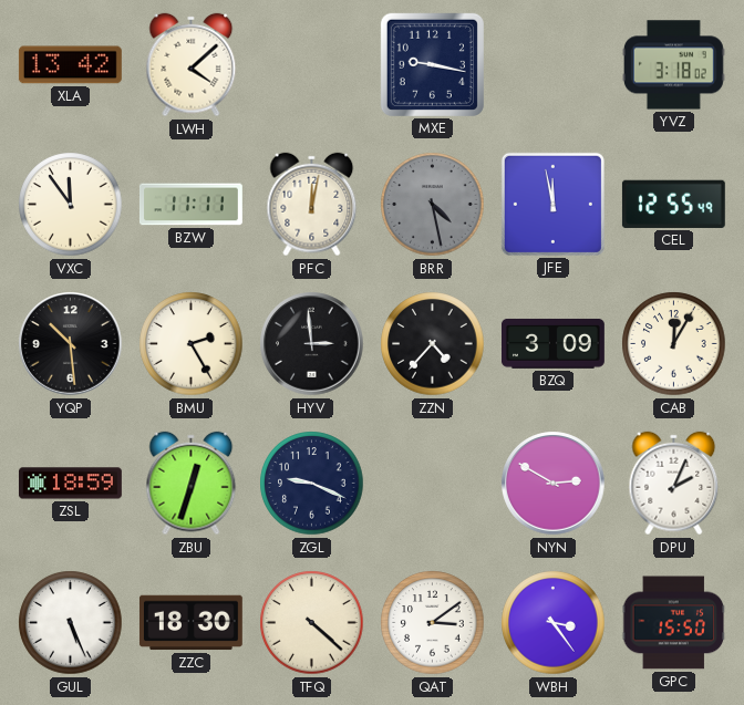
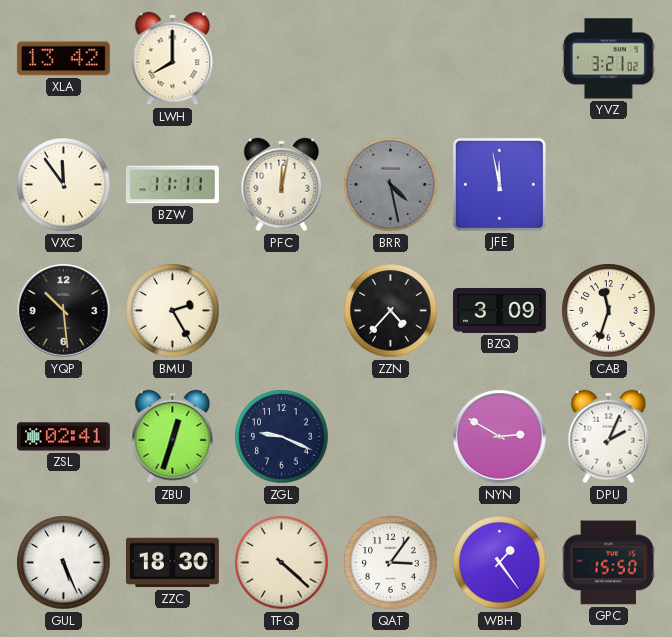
LWH: 4:08 -> 8:00
MXE: 9:17 -> none
YVZ: 3:18 -> 3:21
CEL: 12:55 -> none
HYV: 2:59 -> none
CAB: 12:05 -> 11:33
ZSL: 18:59 -> 02:41
QAT: 3:09 -> 3:06
WBH: 3:24 -> 1:24
